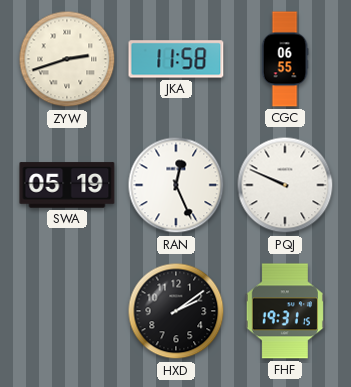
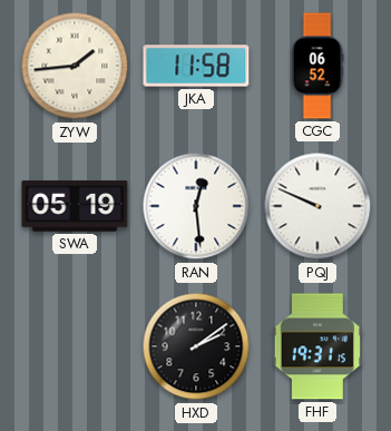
ZYW: 2:42 -> 1:44
CGC: 06:55 -> 06:52
RAN: 12:26 -> 12:29
